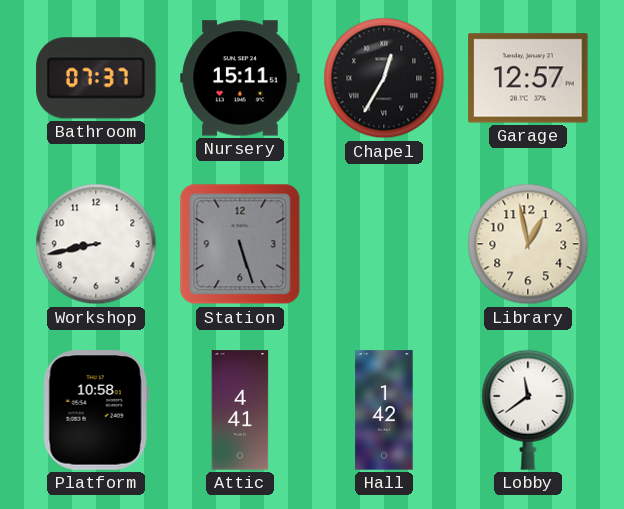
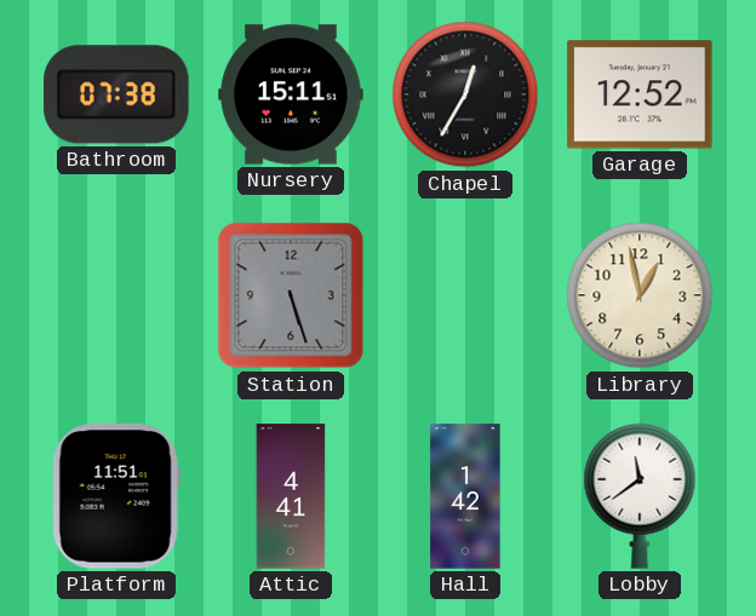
Bathroom: 07:37 -> 07:38
Garage: 12:57 -> 12:52
Workshop: 8:43 -> none
Platform: 10:58 -> 11:51
